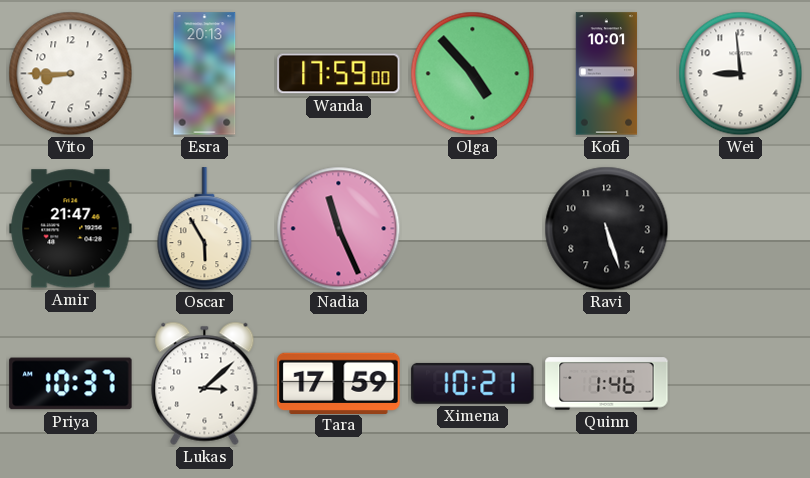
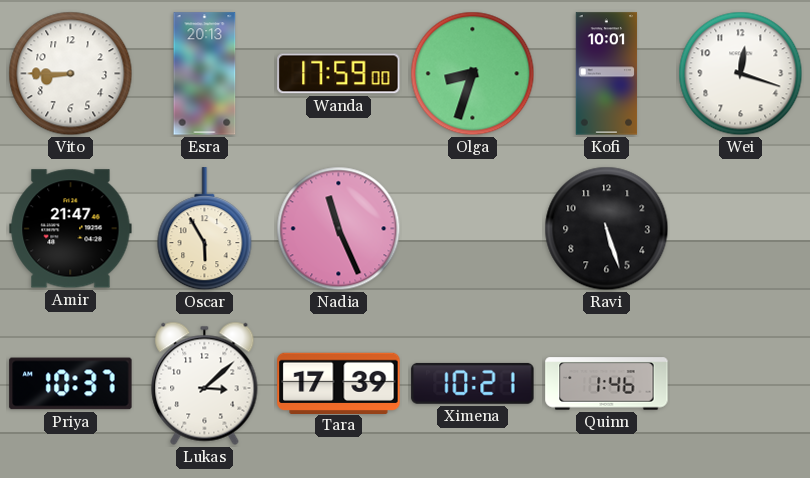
Olga: 4:53 -> 8:33
Wei: 8:59 -> 12:18
Tara: 17:59 -> 17:39
